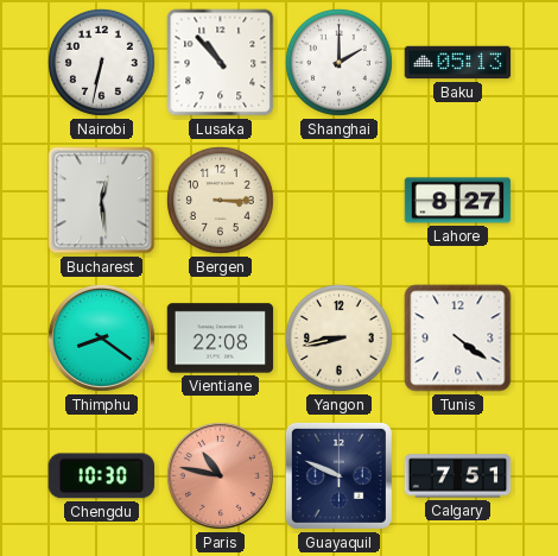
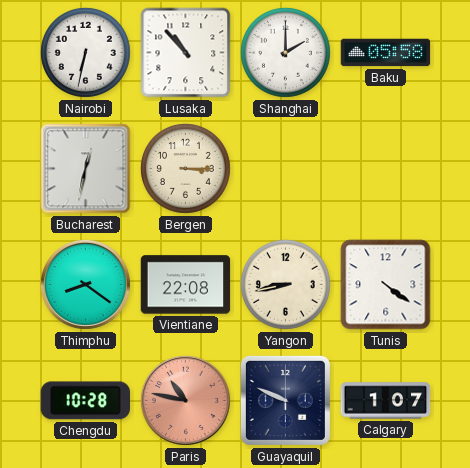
Baku: 05:13 -> 05:58
Bucharest: 12:29 -> 12:32
Lahore: 8:27 -> none
Chengdu: 10:30 -> 10:28
Calgary: 7:51 -> 1:07
